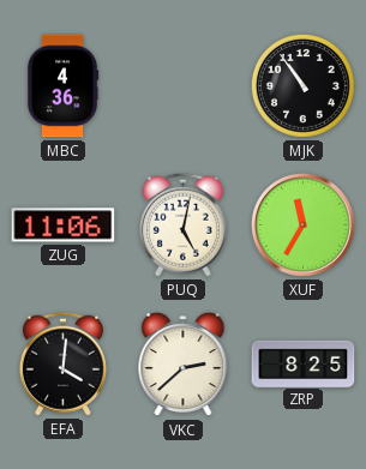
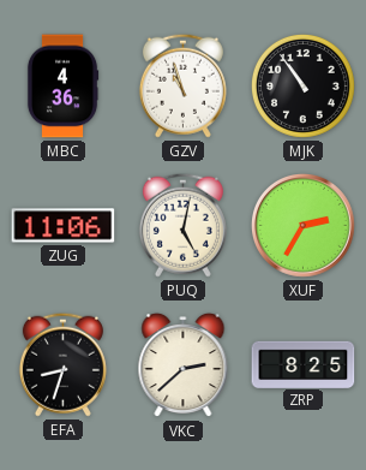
GZV: none -> 10:57
XUF: 11:35 -> 2:35
EFA: 4:01 -> 8:33
